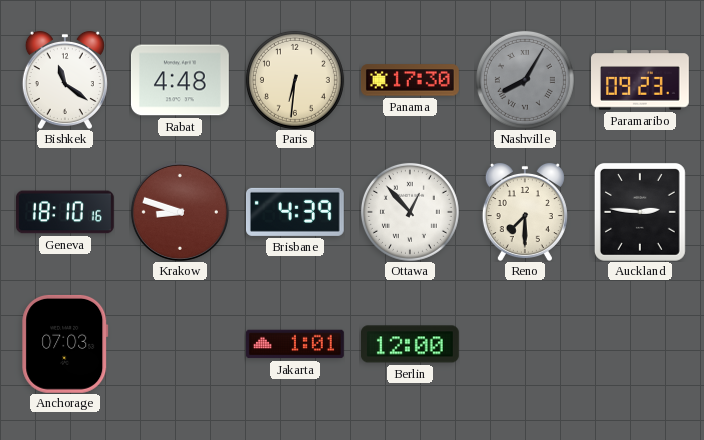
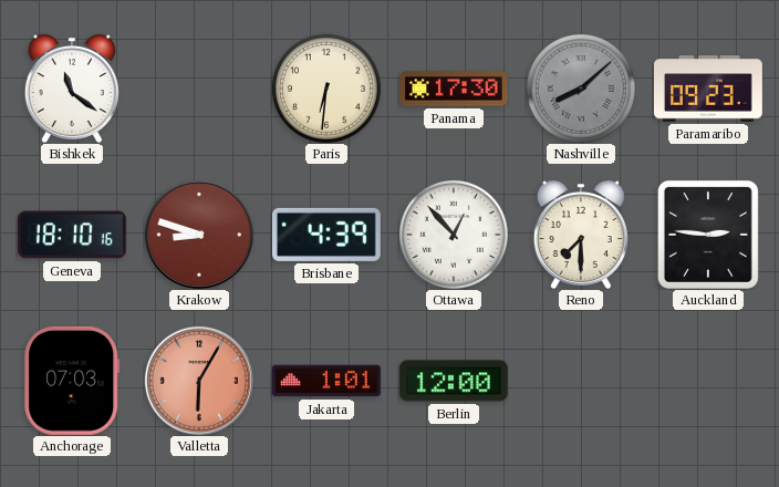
Rabat: 4:48 -> none
Nashville: 8:05 -> 8:08
Valletta: none -> 6:05
